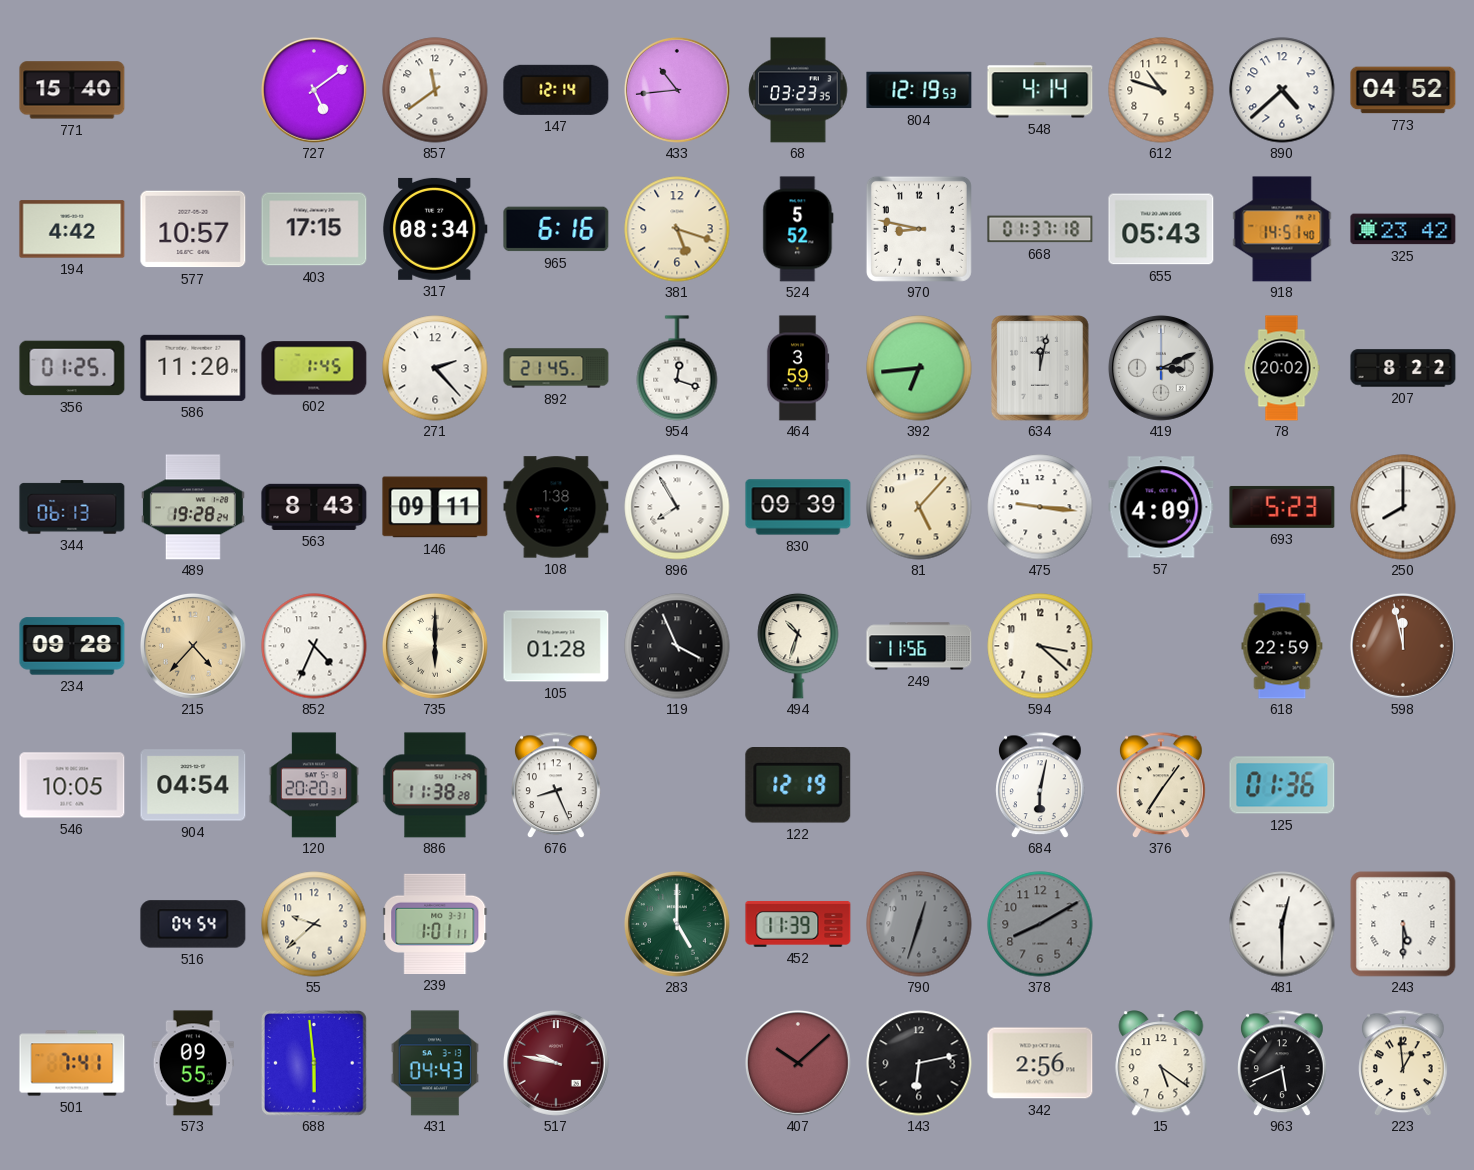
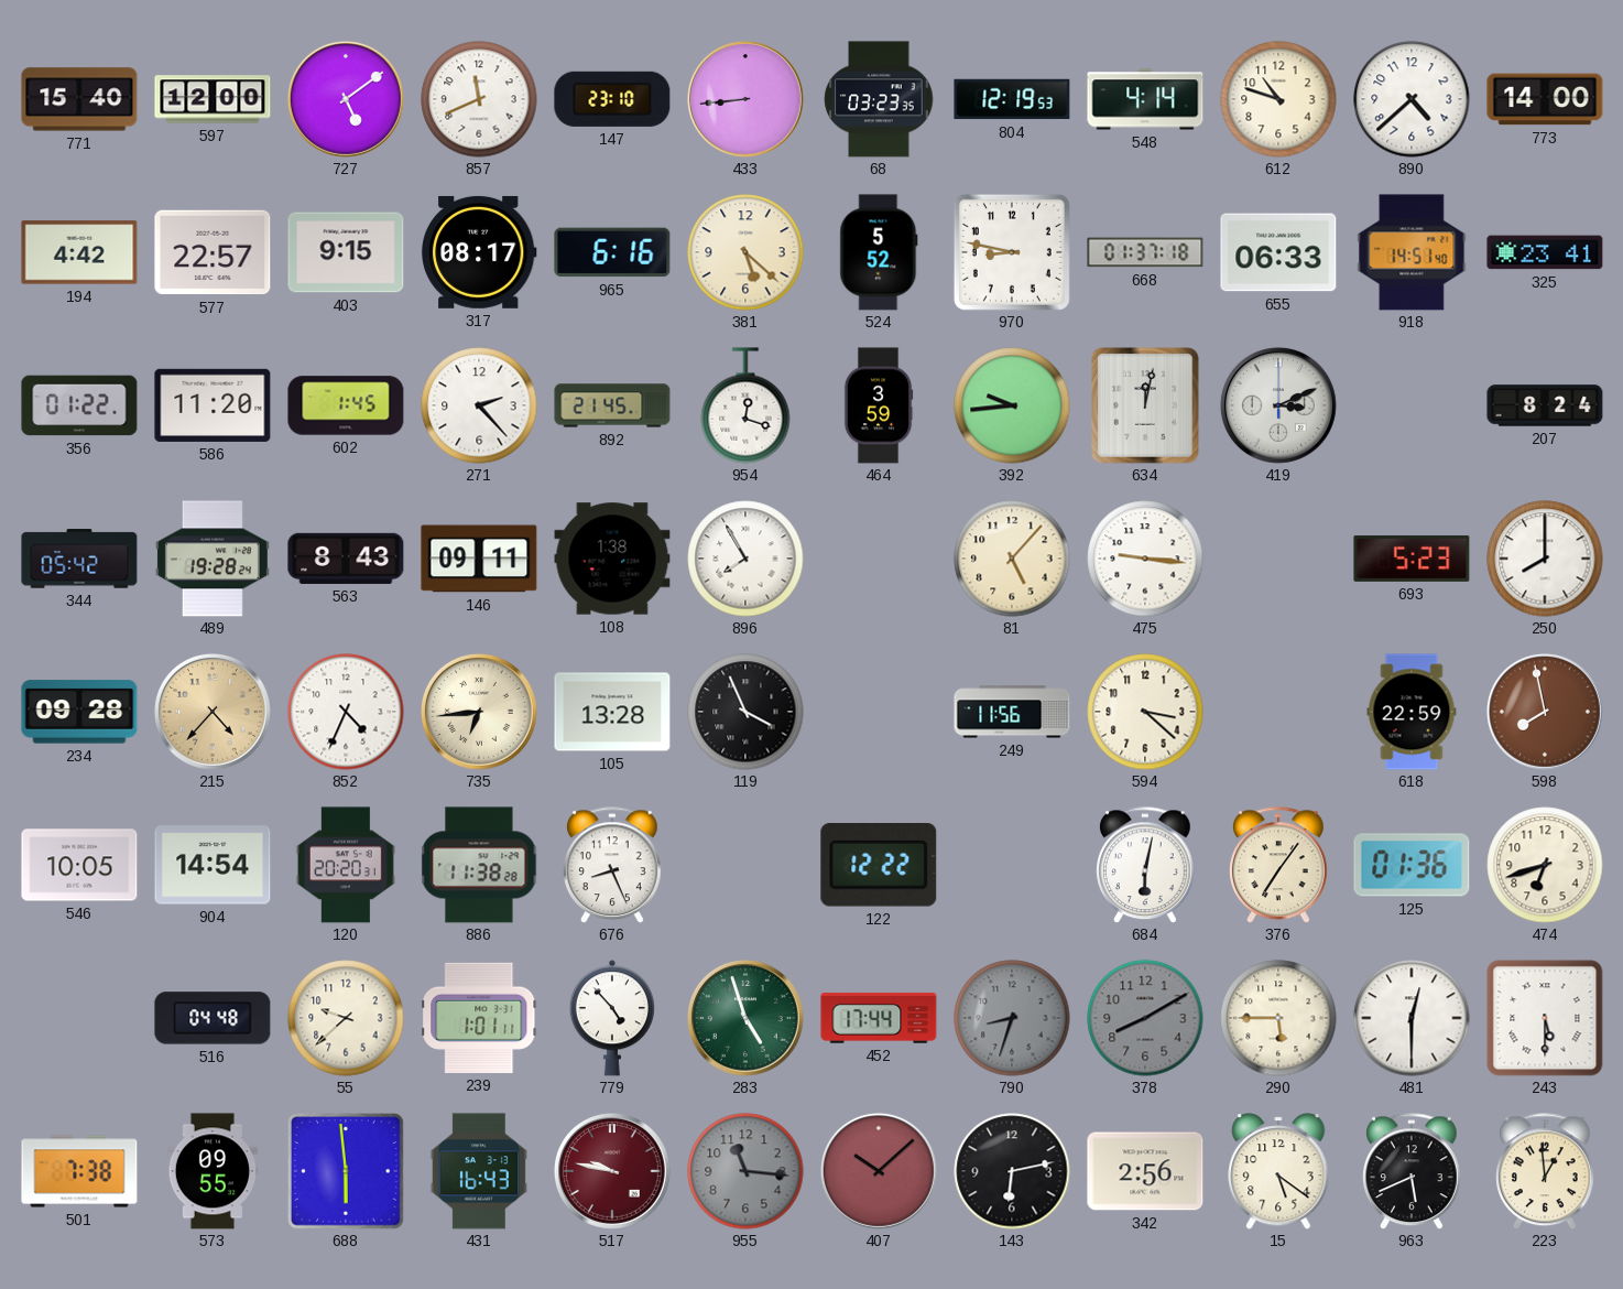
597: none -> 12:00
857: 11:39 -> 11:41
147: 12:14 -> 23:10
433: 10:44 -> 8:44
773: 04:52 -> 14:00
577: 10:57 -> 22:57
403: 17:15 -> 9:15
317: 08:34 -> 08:17
381: 5:18 -> 5:22
655: 05:43 -> 06:33
325: 23:42 -> 23:41
356: 01:25 -> 01:22
392: 6:44 -> 9:44
78: 20:02 -> none
207: 8:22 -> 8:24
344: 06:13 -> 05:42
830: 09:39 -> none
57: 4:09 -> none
735: 6:00 -> 6:44
105: 01:28 -> 13:28
494: 10:33 -> none
598: 11:58 -> 7:58
904: 04:54 -> 14:54
122: 12:19 -> 12:22
474: none -> 6:42
516: 04:54 -> 04:48
779: none -> 4:53
283: 5:00 -> 4:57
452: 11:39 -> 17:44
790: 12:33 -> 8:33
290: none -> 5:45
501: 7:41 -> 7:38
431: 04:43 -> 16:43
955: none -> 11:16
